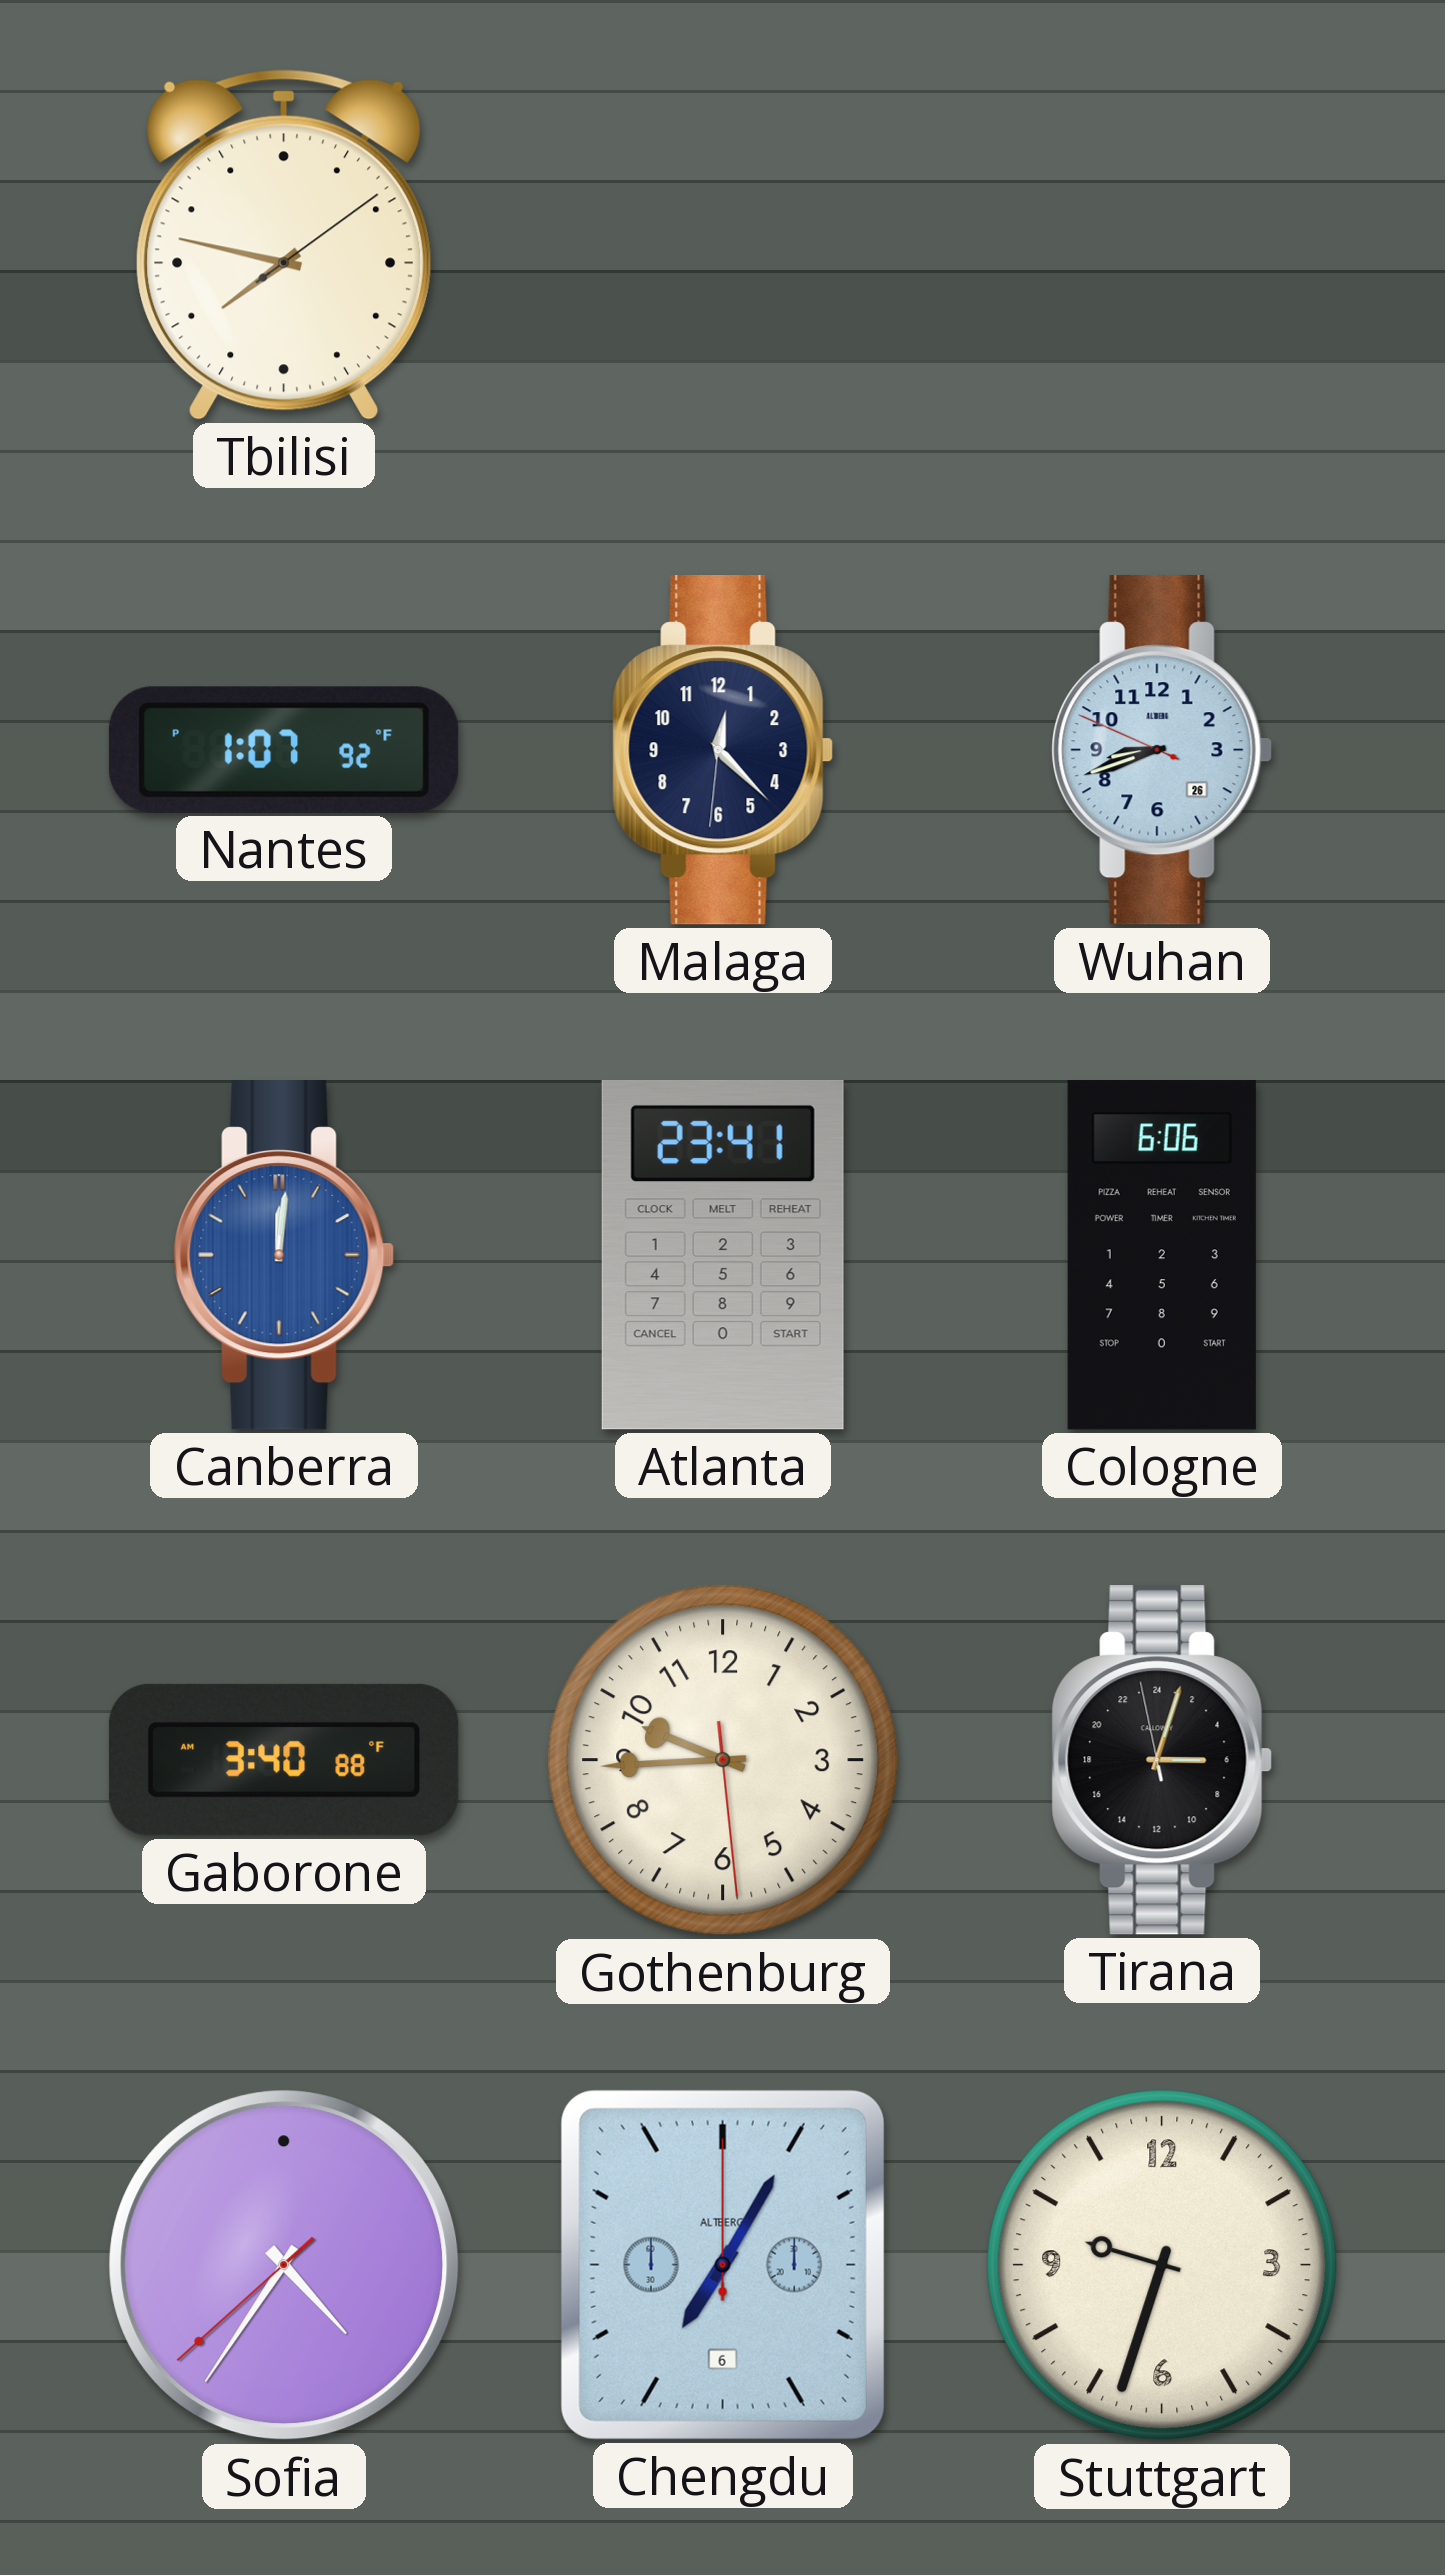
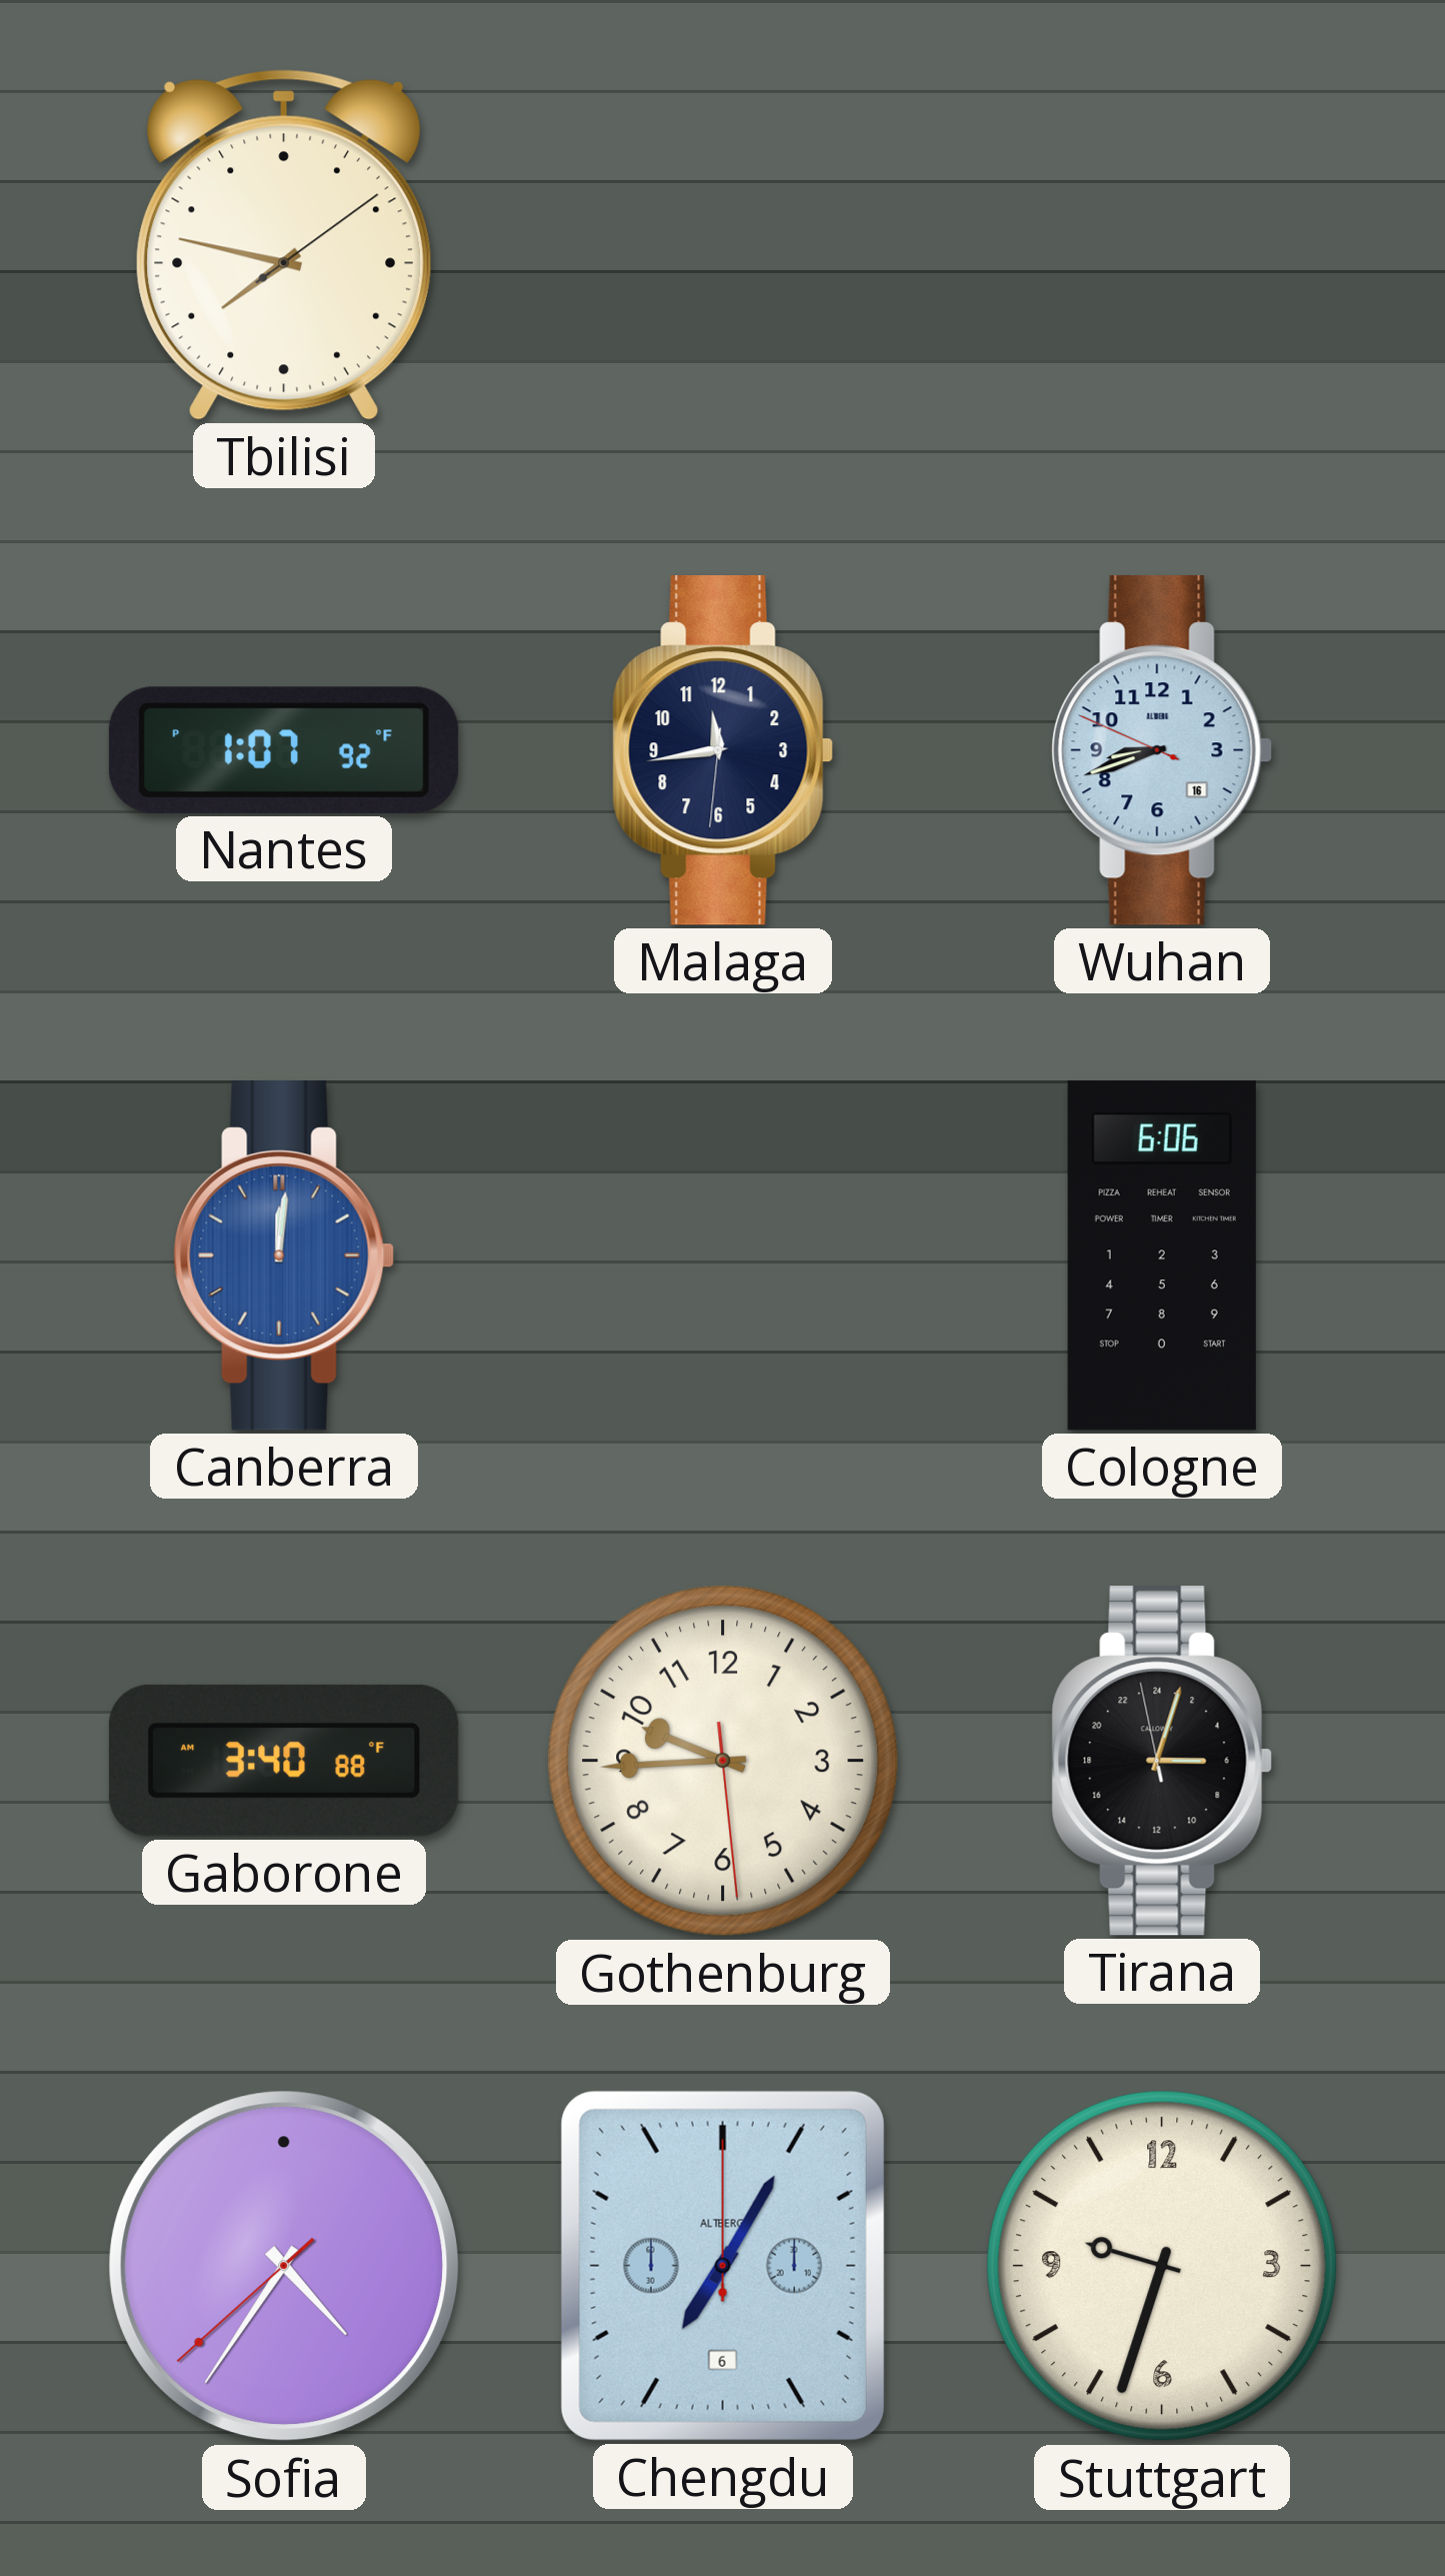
Malaga: 12:22 -> 11:43
Wuhan date: 26 -> 16
Atlanta: 23:41 -> none
